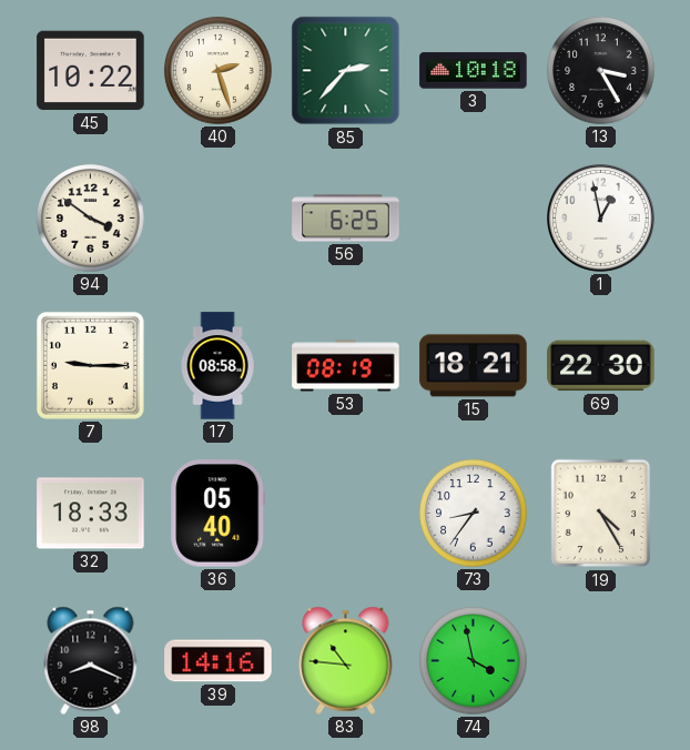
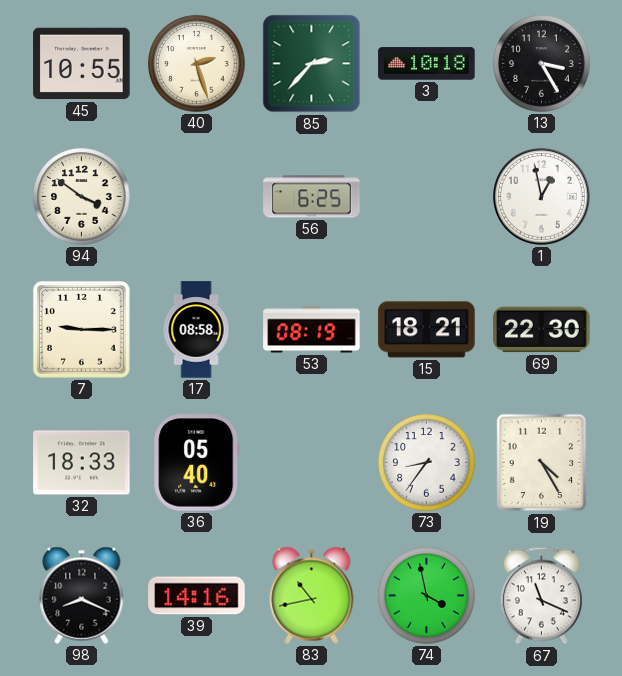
45: 10:22 -> 10:55
83: 10:46 -> 10:43
67: none -> 11:19
